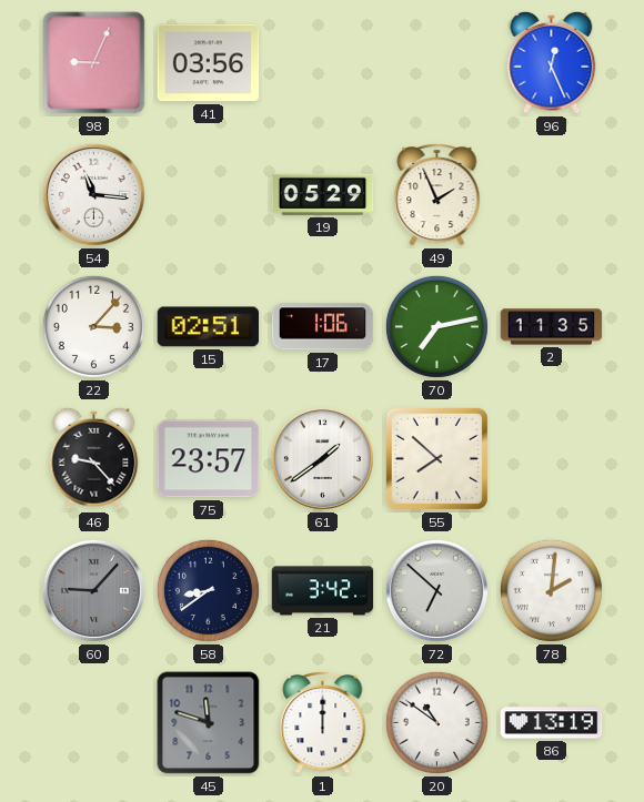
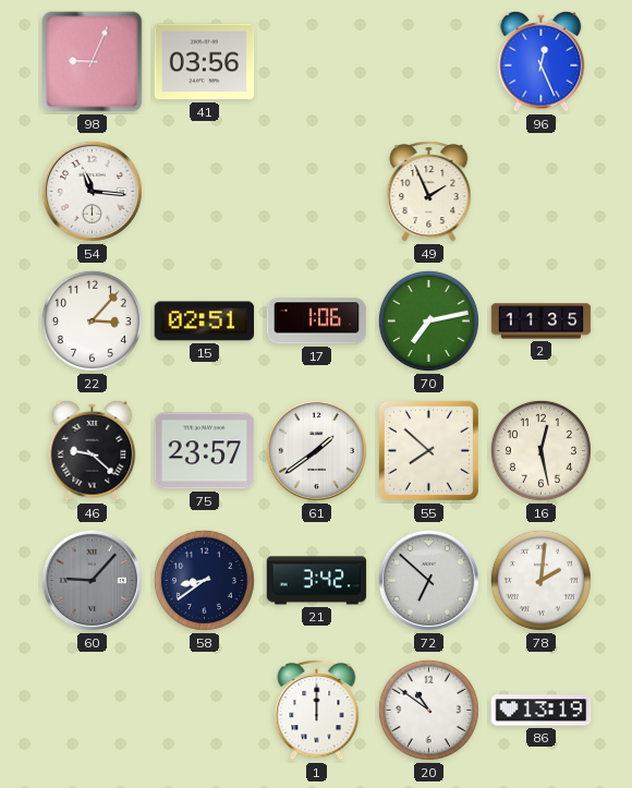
19: 05:29 -> none
46: 9:23 -> 9:22
16: none -> 12:28
45: 11:48 -> none
